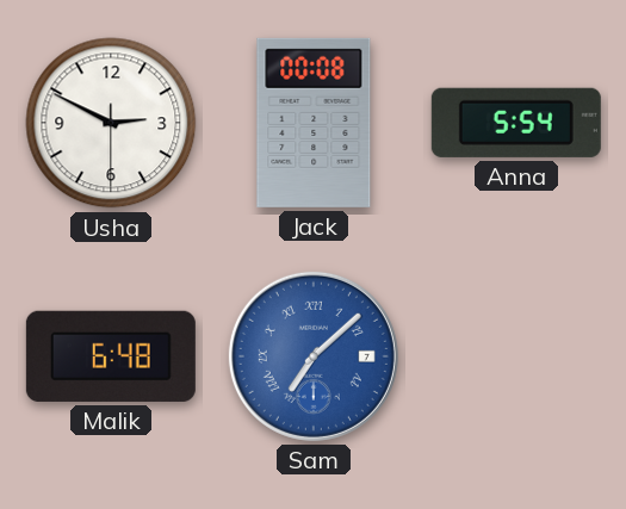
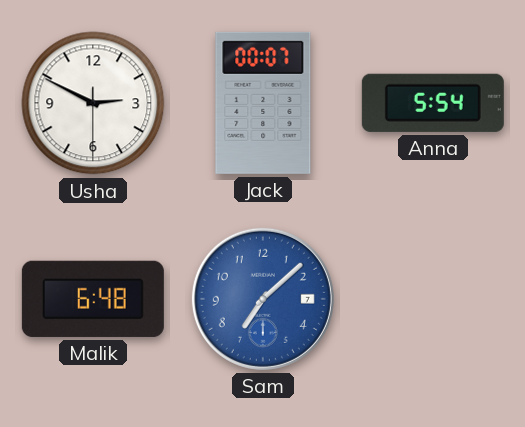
Jack: 00:08 -> 00:07
Sam numerals: Roman -> Arabic
